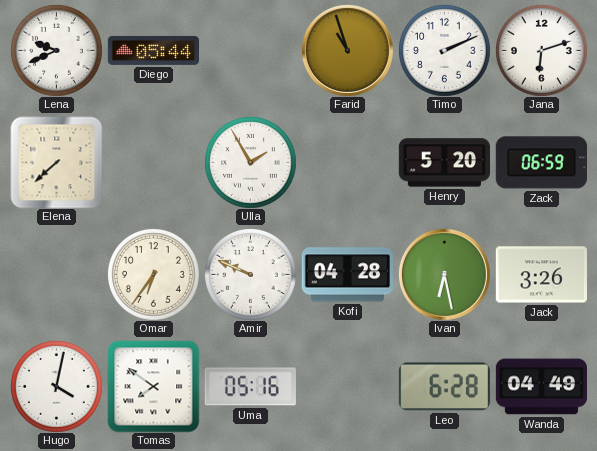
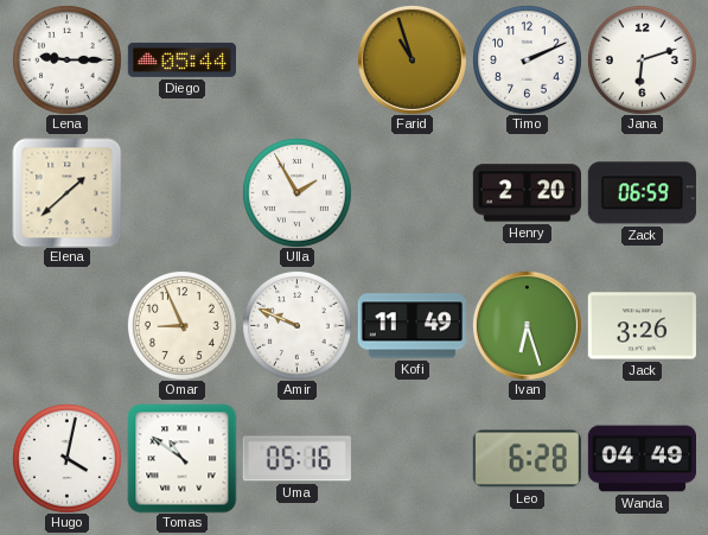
Lena: 9:41 -> 9:15
Elena: 7:38 -> 1:38
Henry: 5:20 -> 2:20
Omar: 6:36 -> 8:56
Kofi: 04:28 -> 11:49
Ivan: 6:28 -> 6:27
Tomas: 7:51 -> 10:51
